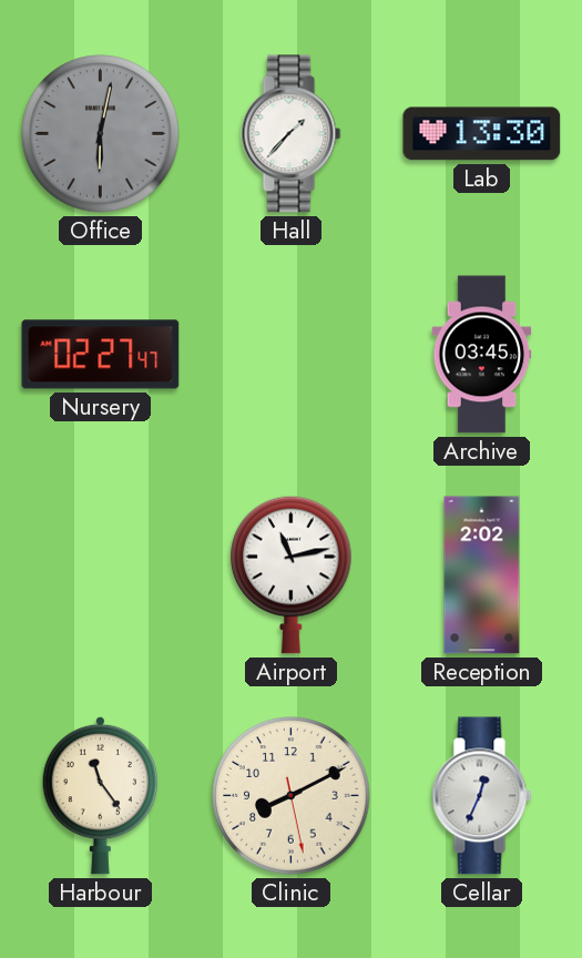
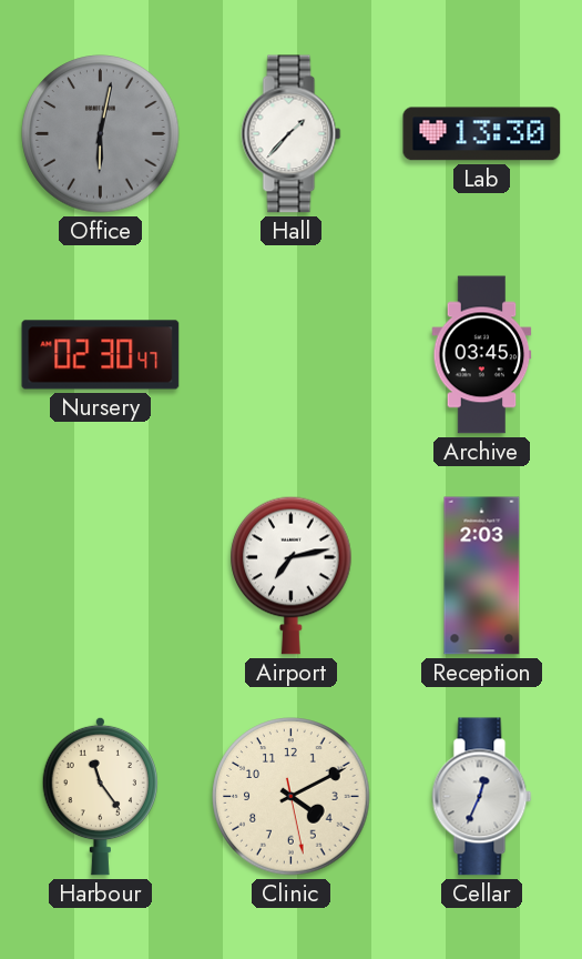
Nursery: 02:27 -> 02:30
Airport: 11:13 -> 7:13
Reception: 2:02 -> 2:03
Clinic: 8:10 -> 4:10
